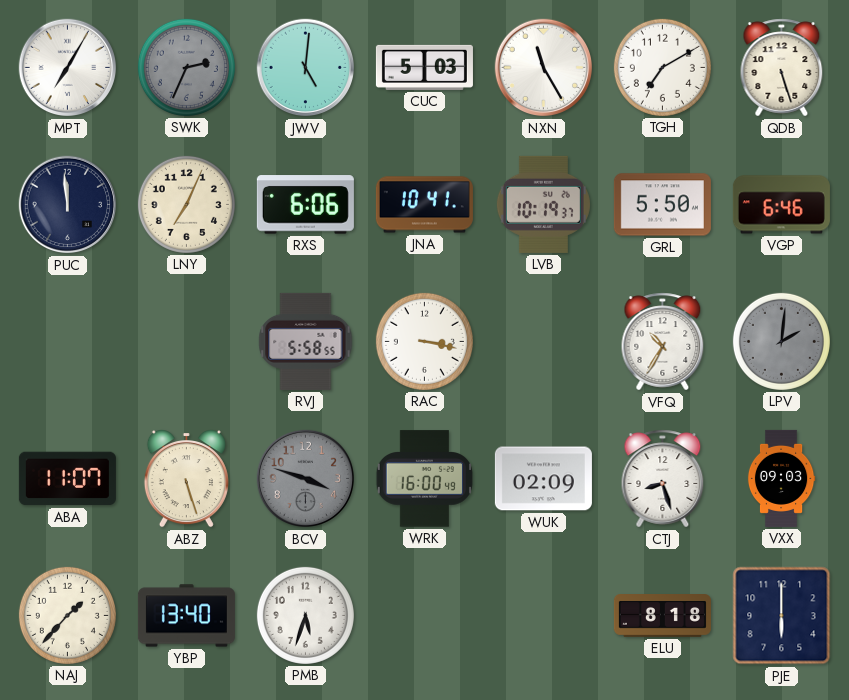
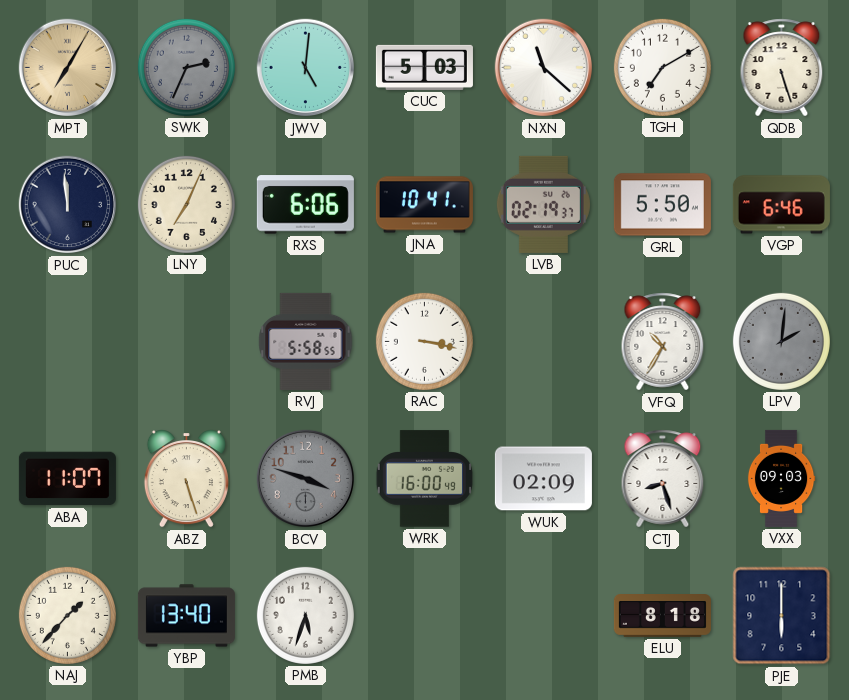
MPT dial: white -> champagne
NXN: 11:25 -> 11:22
LVB: 10:19 -> 02:19
